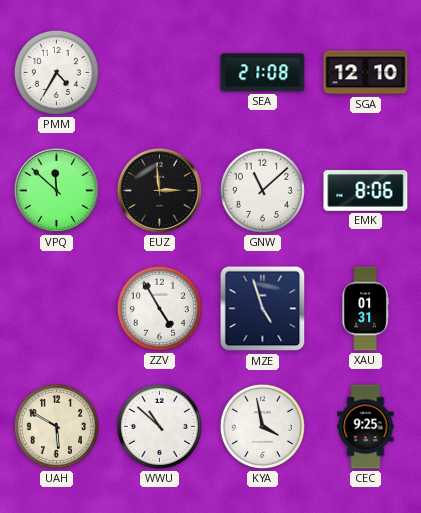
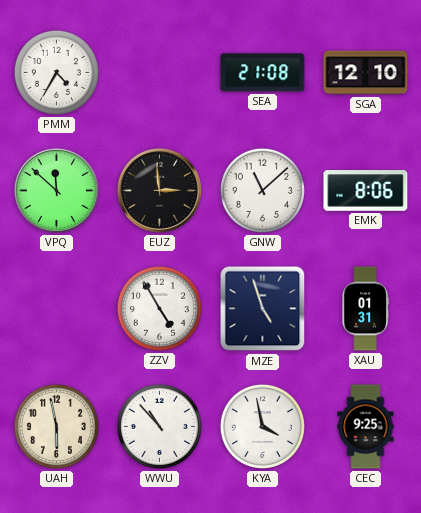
UAH: 5:50 -> 5:58
WWU: 10:52 -> 10:53
